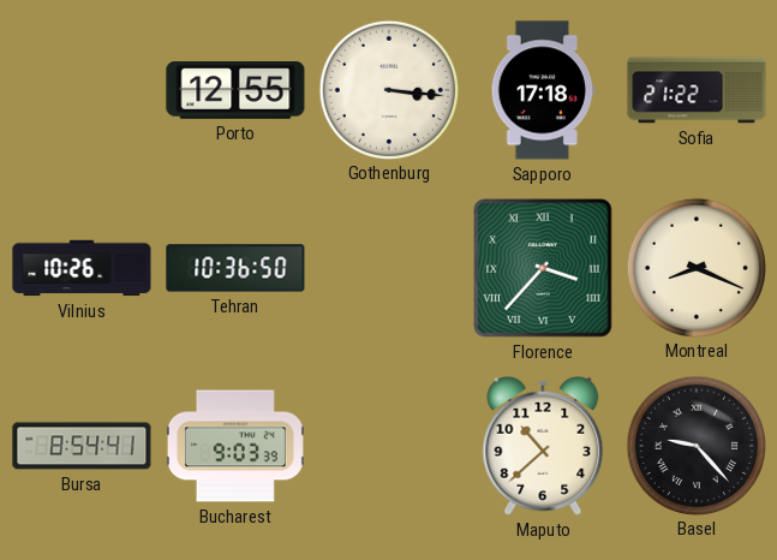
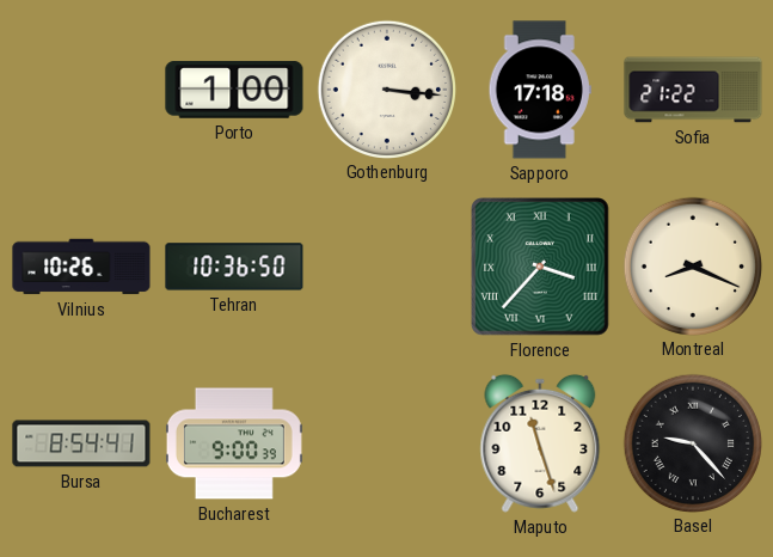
Porto: 12:55 -> 1:00
Bucharest: 9:03 -> 9:00
Maputo: 10:38 -> 11:27
